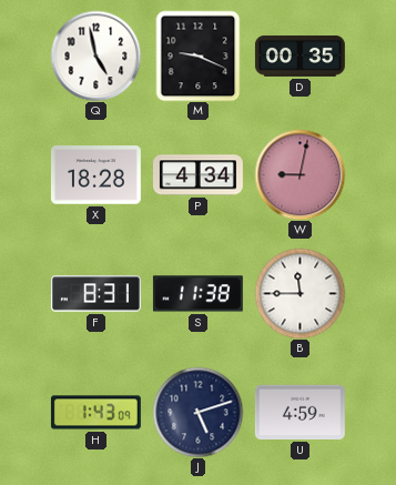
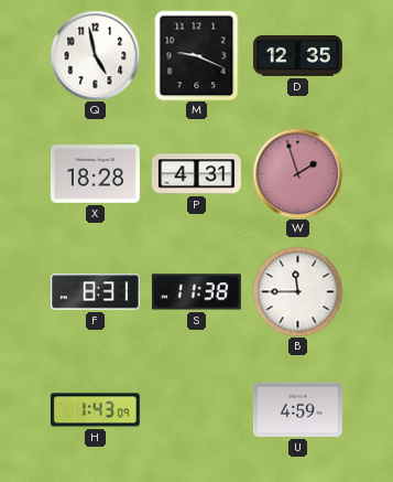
D: 00:35 -> 12:35
P: 4:34 -> 4:31
W: 9:02 -> 1:57
J: 5:12 -> none
